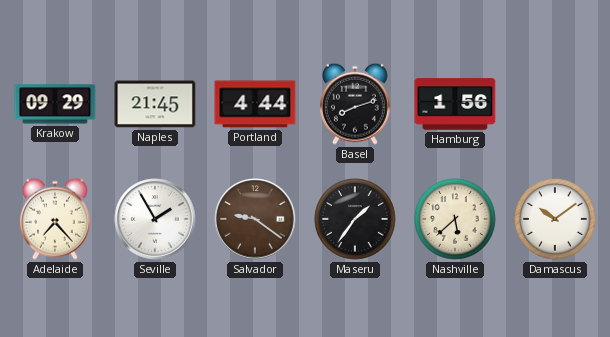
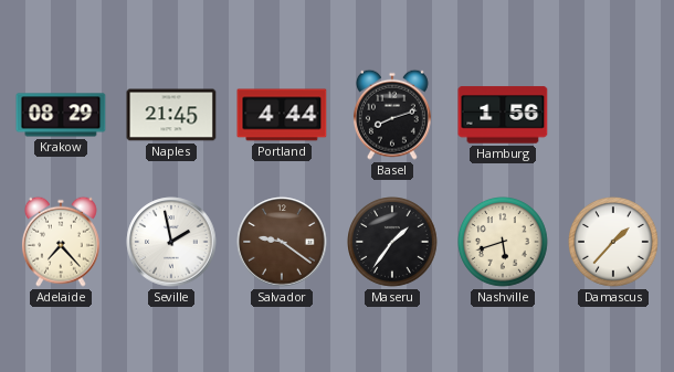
Krakow: 09:29 -> 08:29
Seville: 1:55 -> 1:58
Nashville: 5:38 -> 5:42
Damascus: 10:09 -> 1:37
